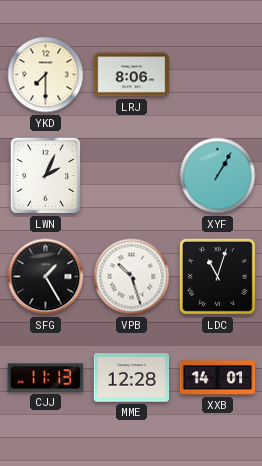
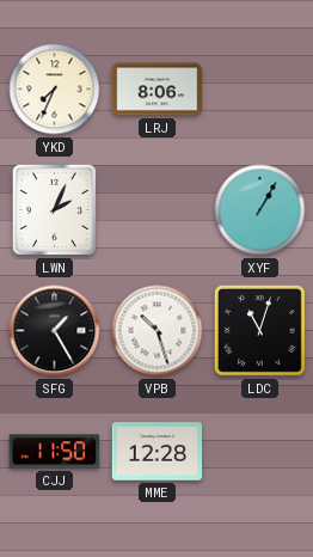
YKD: 7:30 -> 7:34
CJJ: 11:13 -> 11:50
XXB: 14:01 -> none
